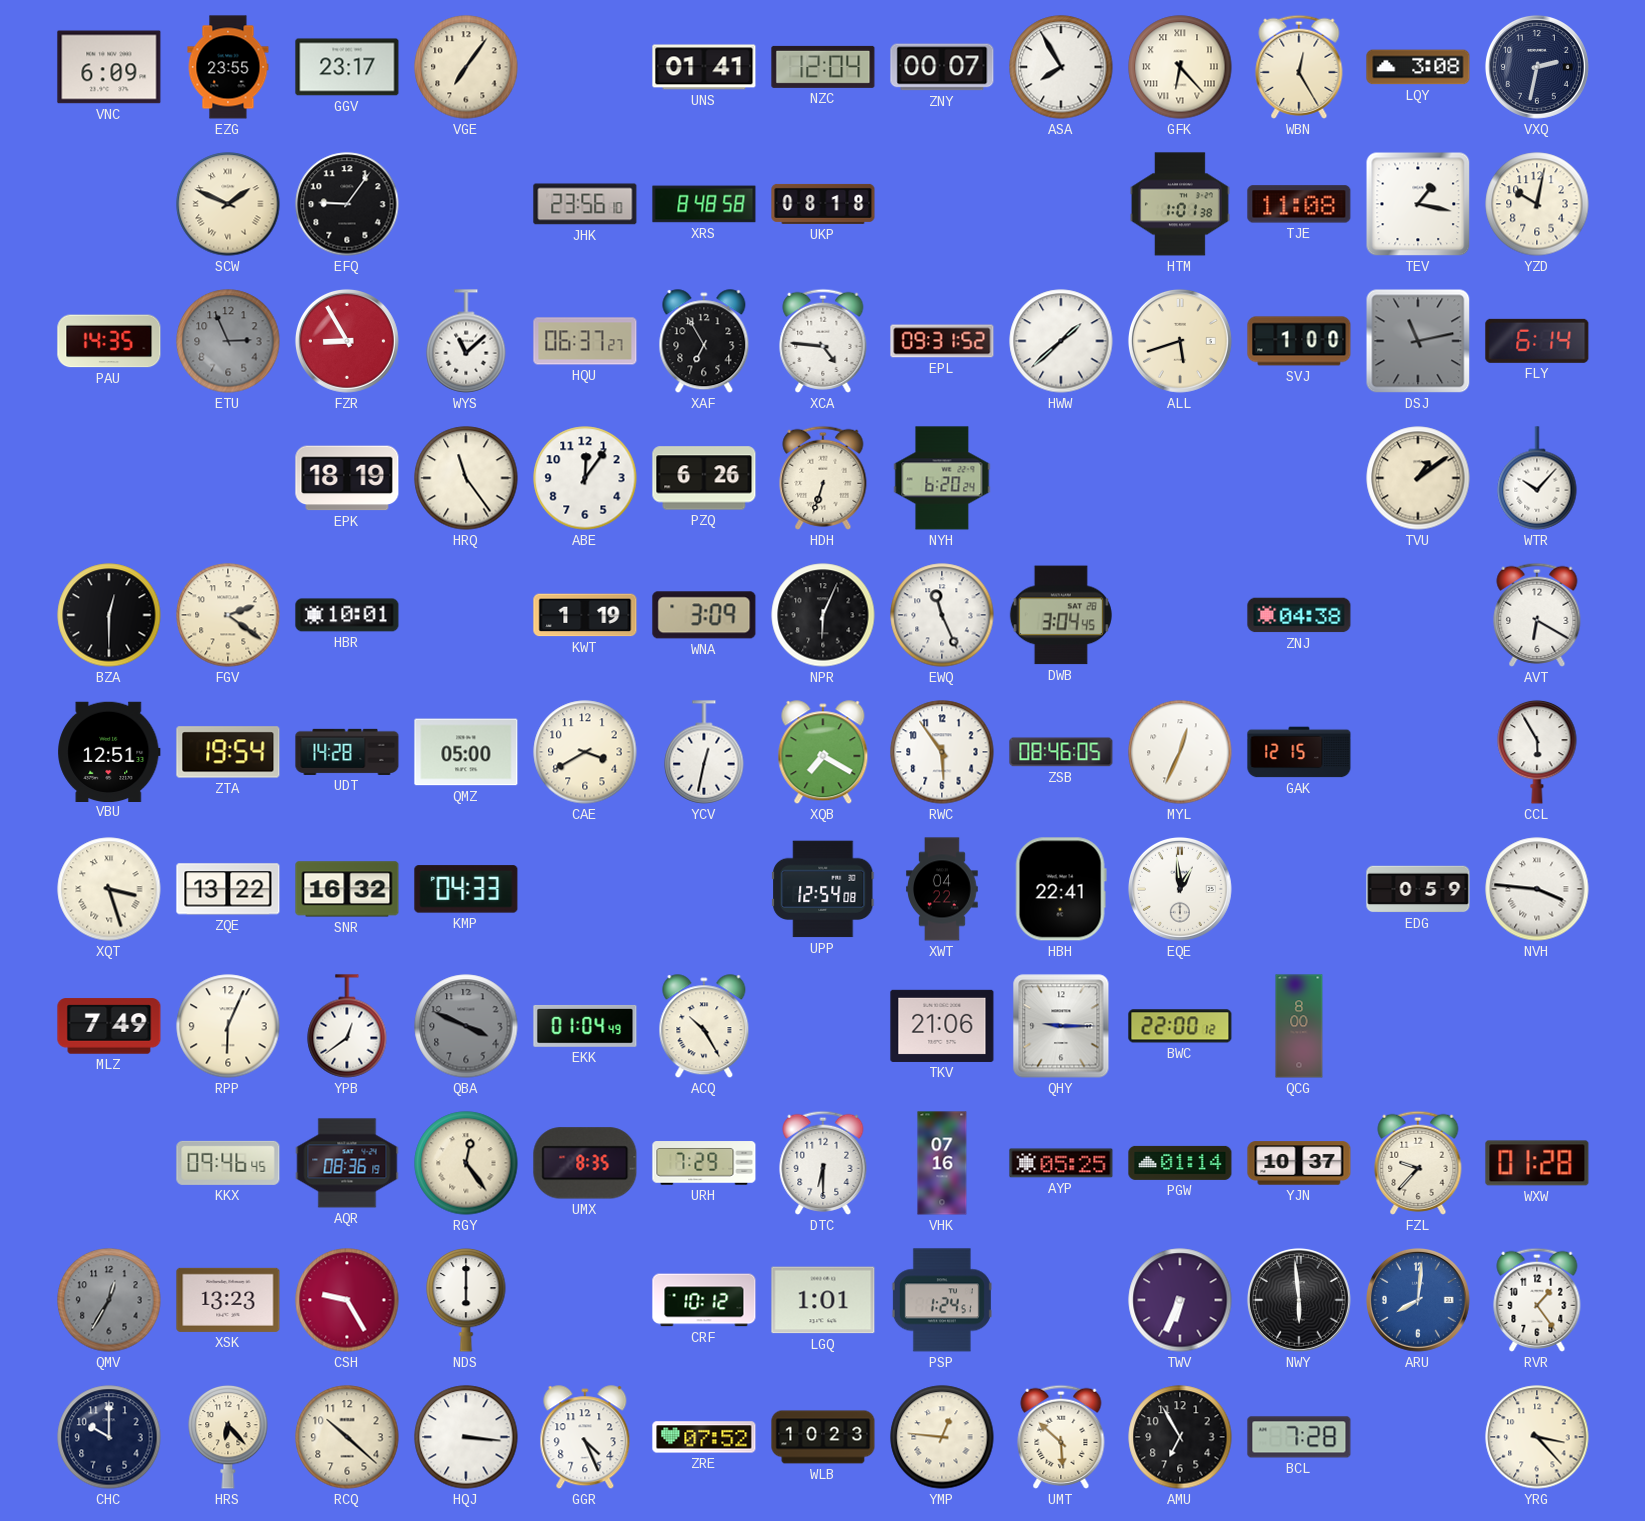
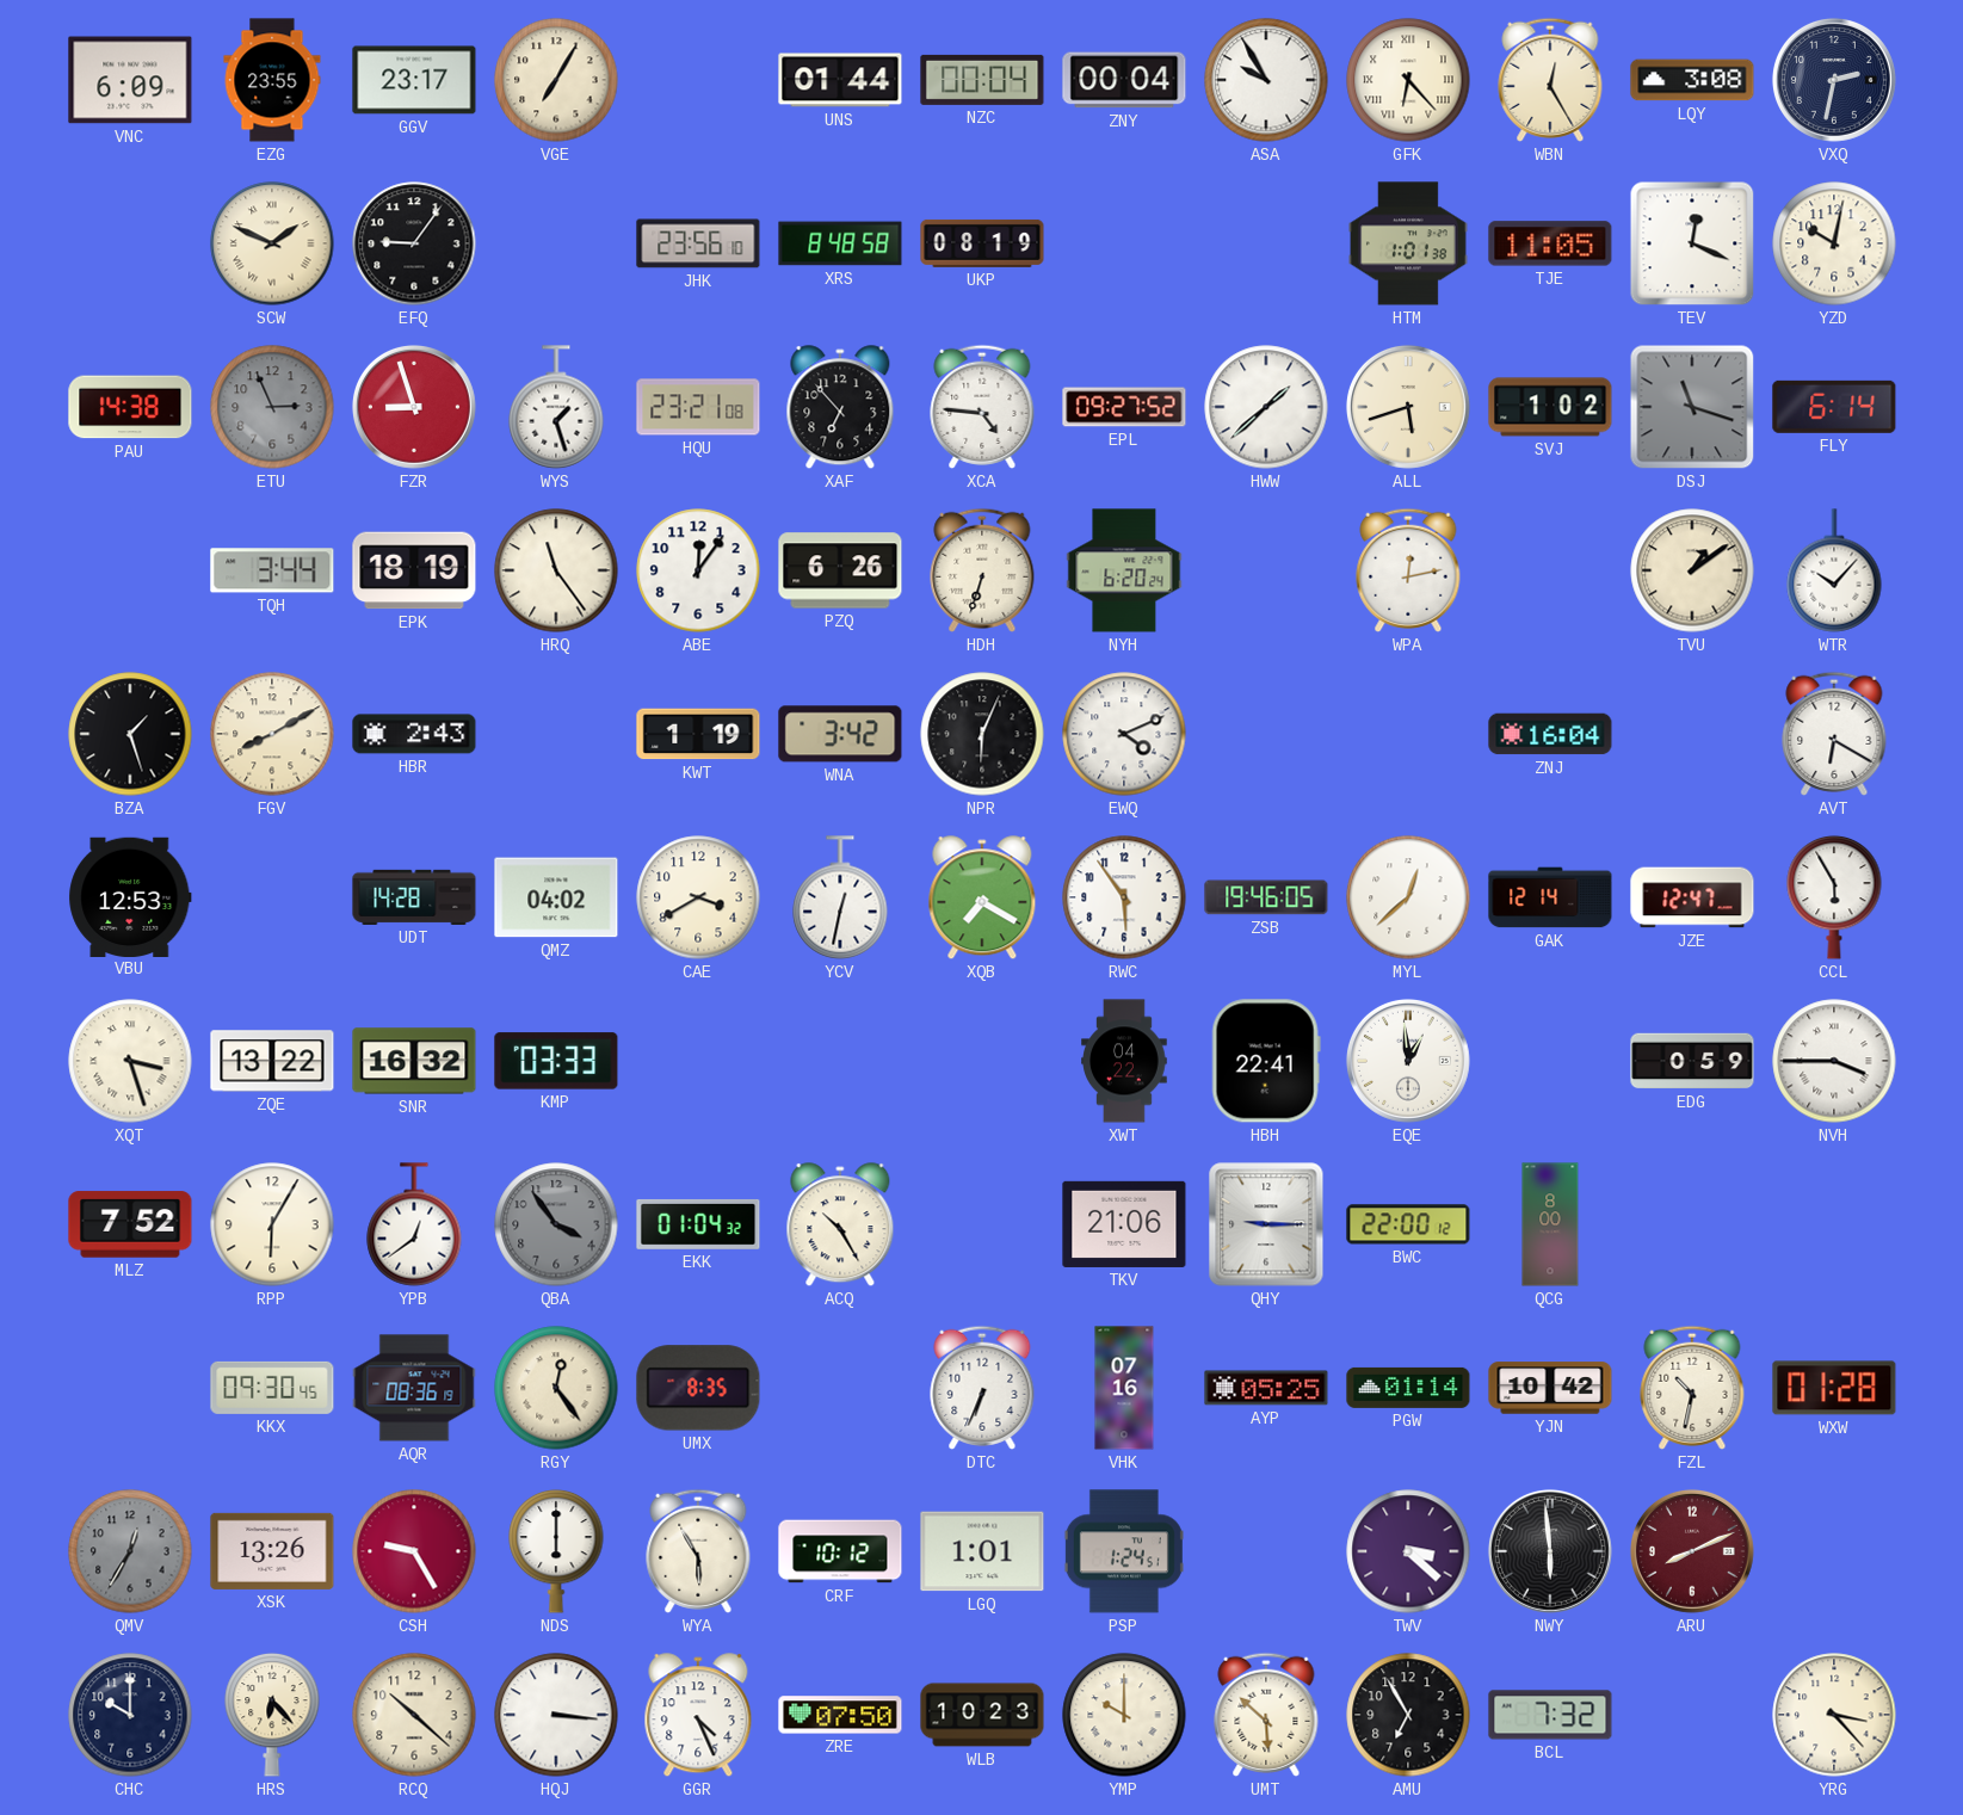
VGE: 7:06 -> 7:05
UNS: 01:41 -> 01:44
NZC: 12:04 -> 00:04
ZNY: 00:07 -> 00:04
ASA: 7:55 -> 9:55
UKP: 08:18 -> 08:19
TJE: 11:08 -> 11:05
TEV: 1:17 -> 12:19
PAU: 14:35 -> 14:38
FZR: 8:55 -> 8:57
WYS: 11:08 -> 1:27
HQU: 06:37 -> 23:21
XAF: 6:55 -> 6:53
EPL: 09:31 -> 09:27
SVJ: 1:00 -> 1:02
DSJ: 11:13 -> 11:18
TQH: none -> 3:44
WPA: none -> 12:13
BZA: 12:30 -> 1:27
FGV: 2:21 -> 8:10
HBR: 10:01 -> 2:43
WNA: 3:09 -> 3:42
EWQ: 11:26 -> 4:11
DWB: 3:04 -> none
ZNJ: 04:38 -> 16:04
VBU: 12:51 -> 12:53
ZTA: 19:54 -> none
QMZ: 05:00 -> 04:02
ZSB: 08:46 -> 19:46
MYL: 12:34 -> 12:38
GAK: 12:15 -> 12:14
JZE: none -> 12:47
KMP: 04:33 -> 03:33
UPP: 12:54 -> none
NVH: 3:46 -> 3:45
MLZ: 7:49 -> 7:52
RPP: 6:04 -> 6:05
QBA: 3:49 -> 3:54
EKK: 01:04:49 -> 01:04:32
KKX: 09:46 -> 09:30
URH: 7:29 -> none
DTC: 6:30 -> 6:34
YJN: 10:37 -> 10:42
FZL: 9:37 -> 10:32
XSK: 13:23 -> 13:26
WYA: none -> 5:55
TWV: 6:34 -> 3:22
ARU: 8:01 -> 8:11
ARU dial: blue -> burgundy
RVR: 1:24 -> none
ZRE: 07:52 -> 07:50
YMP: 12:46 -> 10:00
BCL: 7:28 -> 7:32
